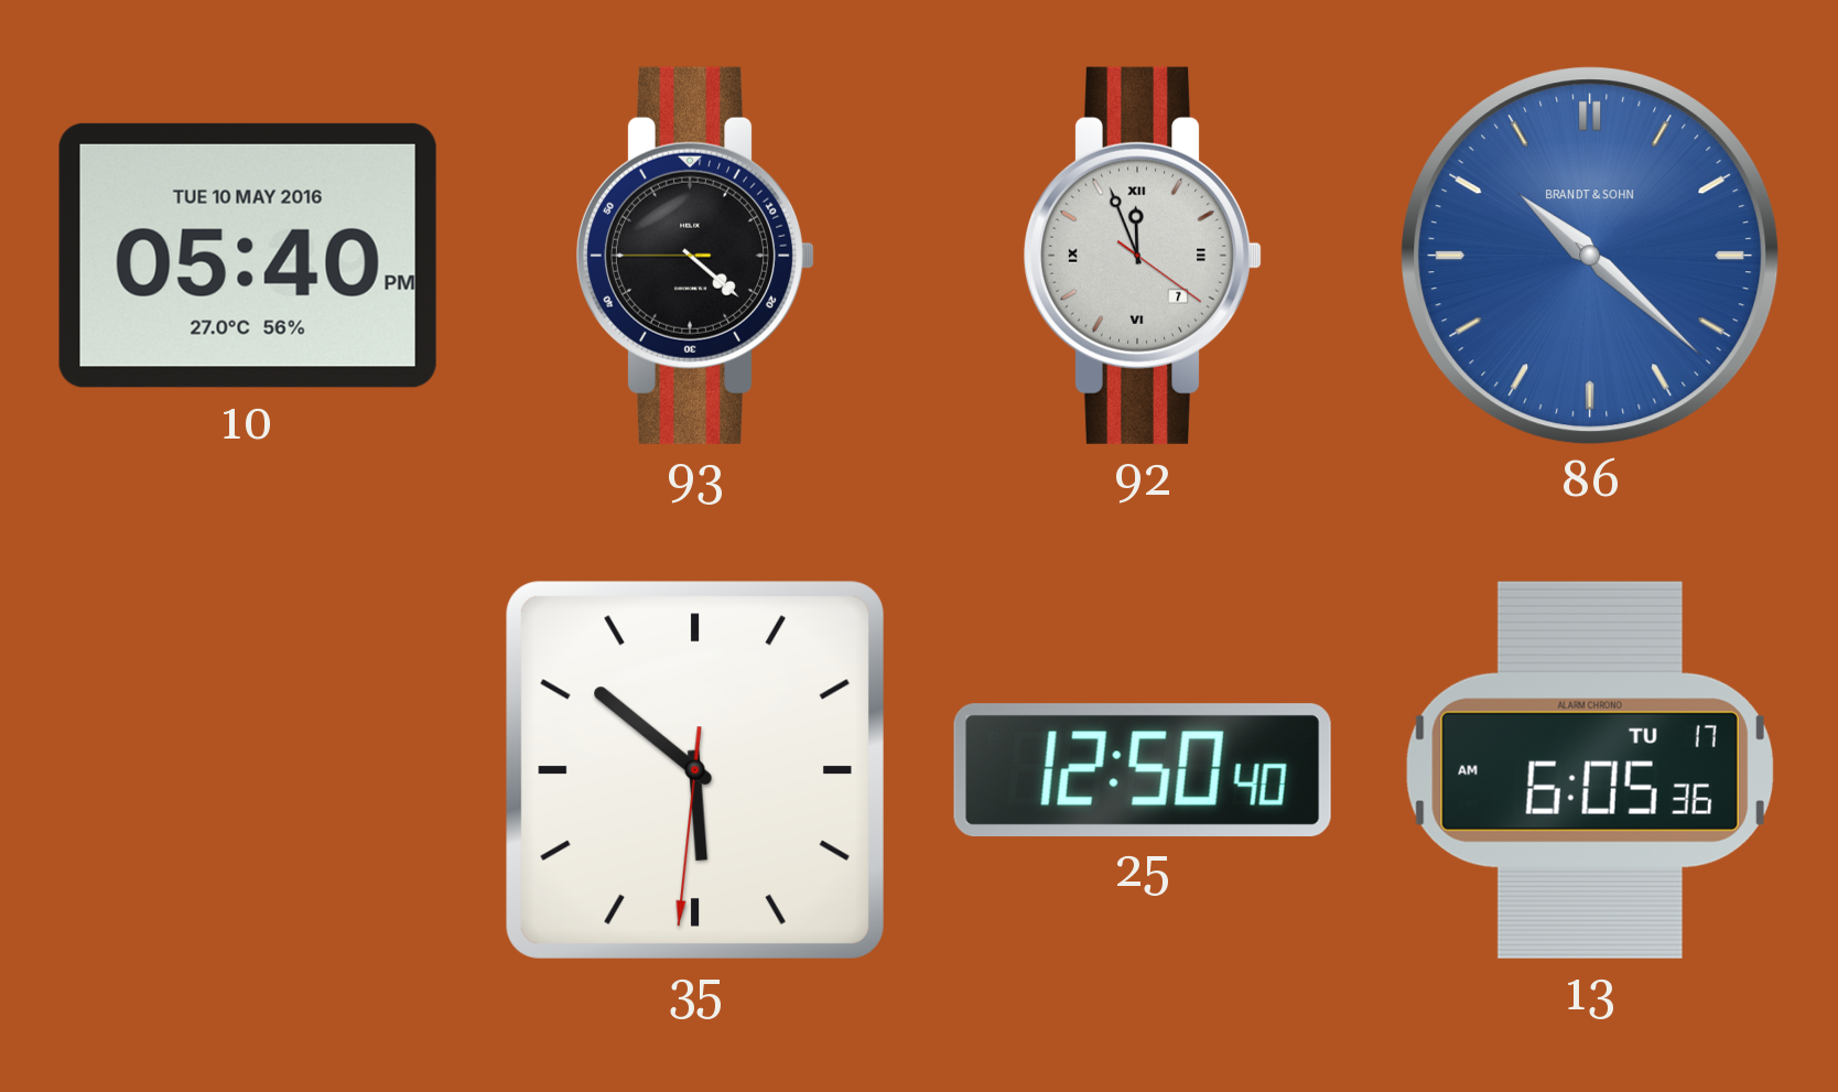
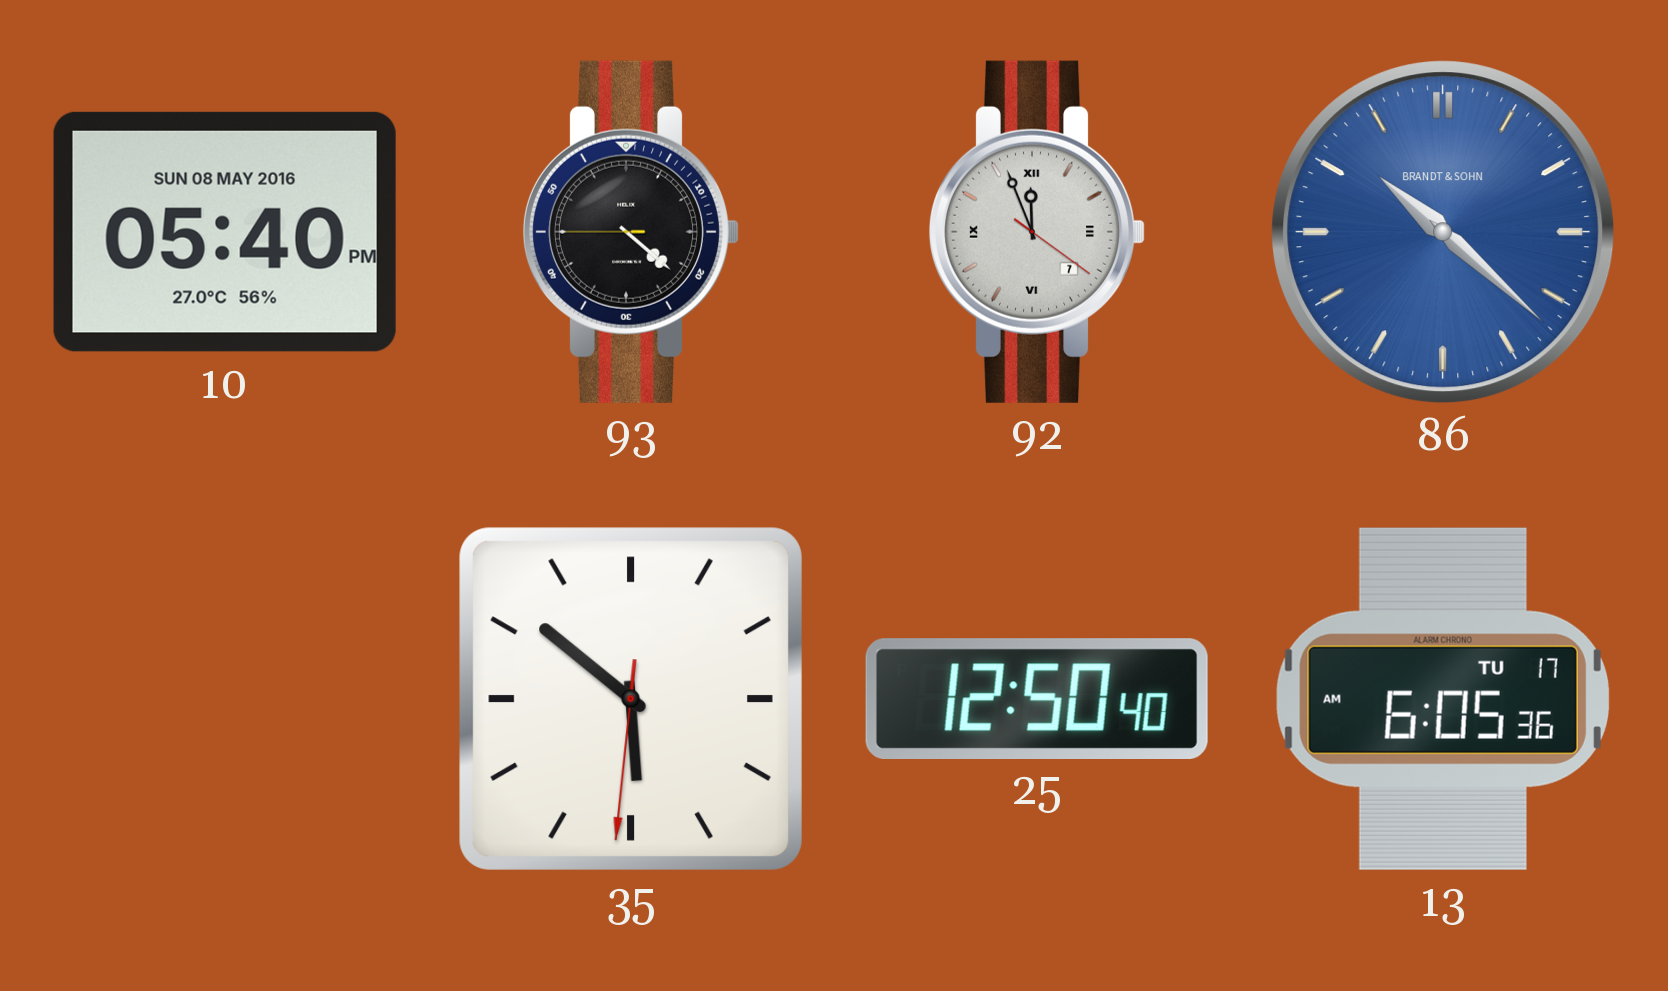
10 date: TUE 10 MAY 2016 -> SUN 08 MAY 2016
